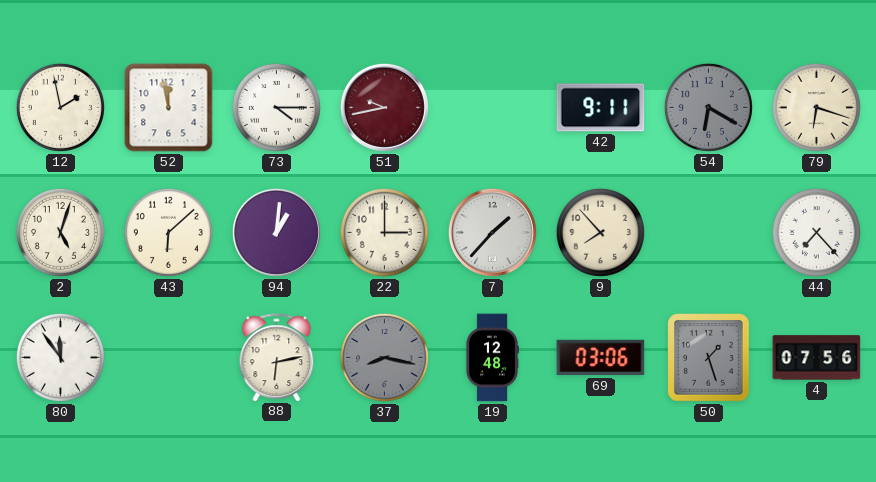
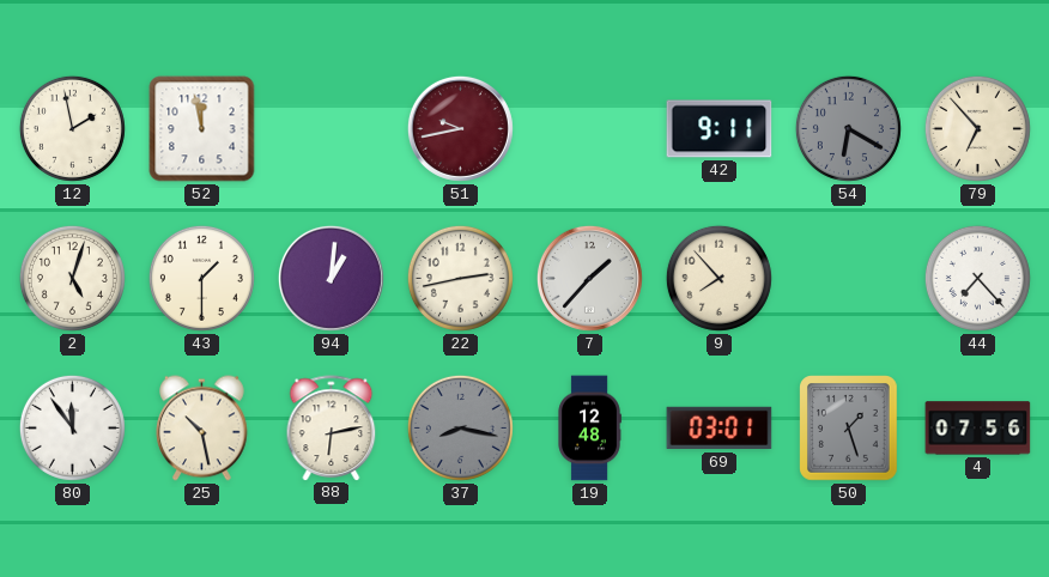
73: 4:15 -> none
79: 6:18 -> 6:53
43: 6:08 -> 1:30
22: 3:00 -> 2:43
25: none -> 10:28
69: 03:06 -> 03:01
